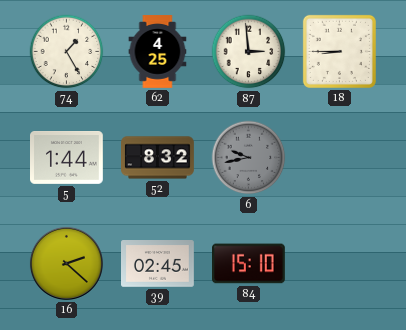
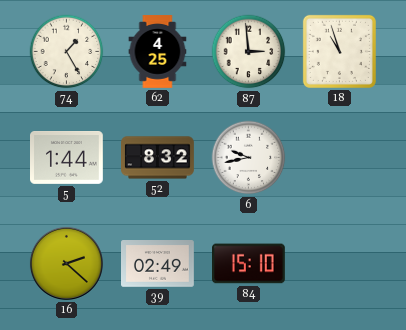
18: 8:45 -> 10:57
6 dial: grey -> white
39: 02:45 -> 02:49
